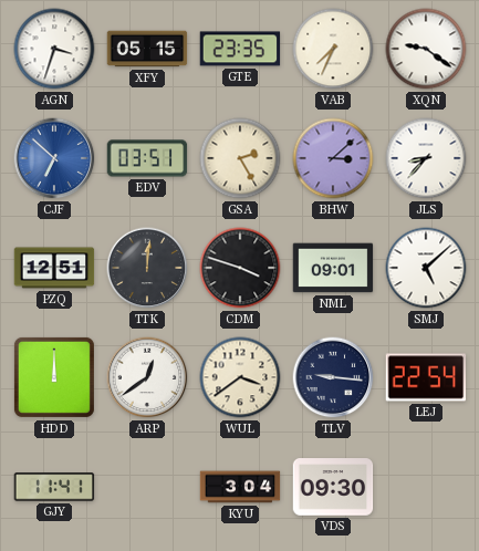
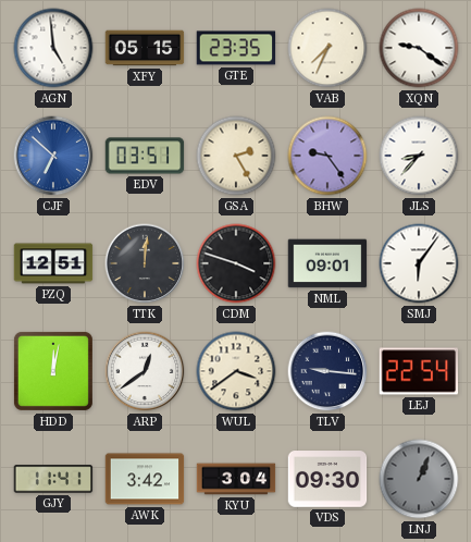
AGN: 3:33 -> 4:59
BHW: 3:08 -> 9:24
SMJ: 5:08 -> 6:06
HDD: 12:00 -> 12:02
AWK: none -> 3:42
LNJ: none -> 1:04
